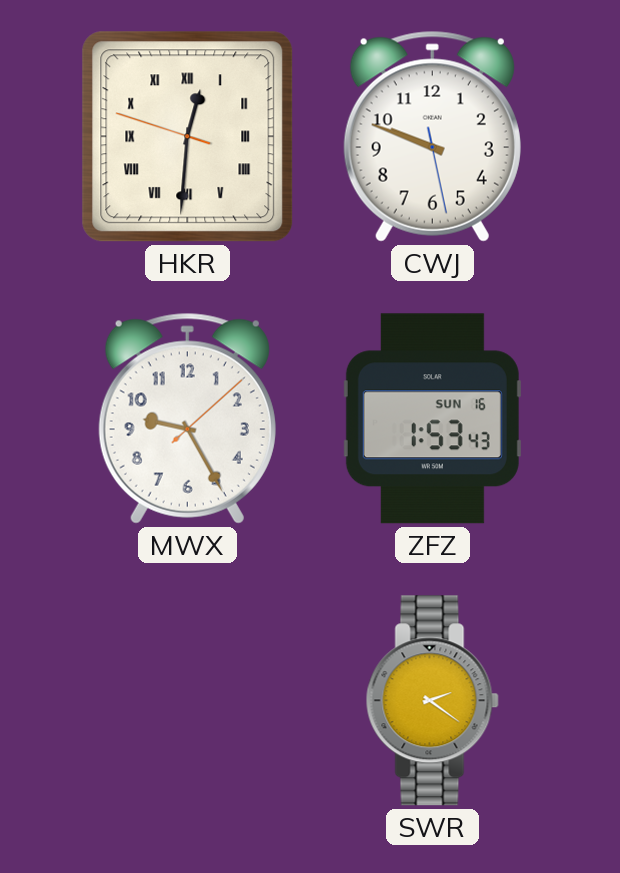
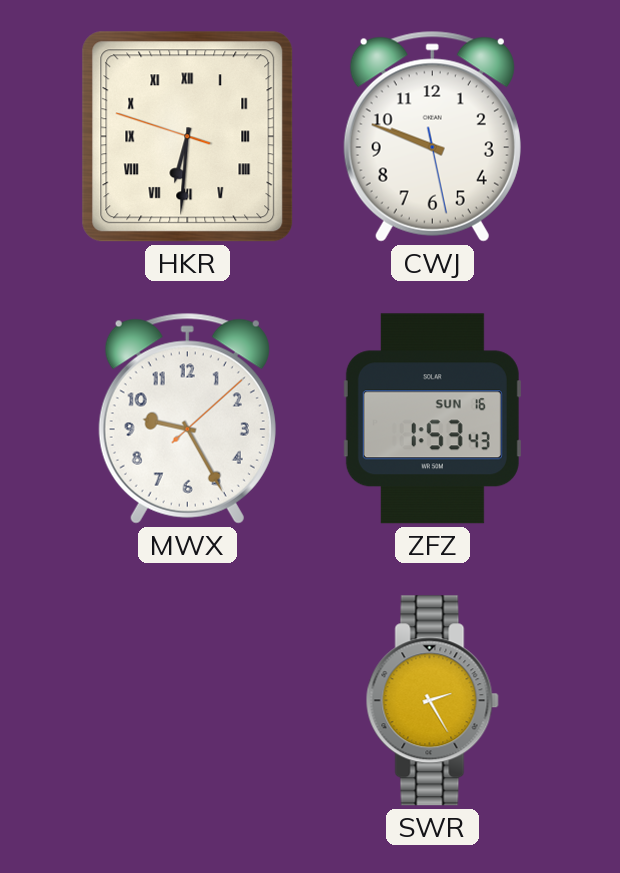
HKR: 12:30 -> 6:30
SWR: 2:21 -> 2:25
